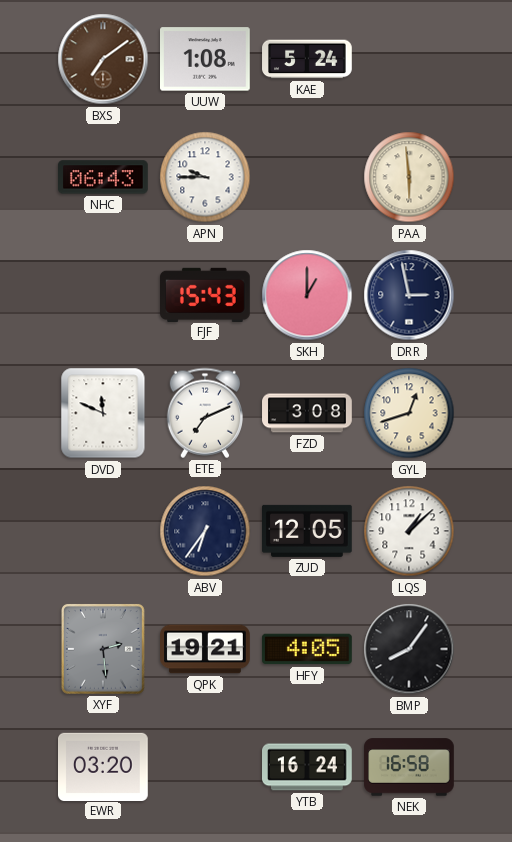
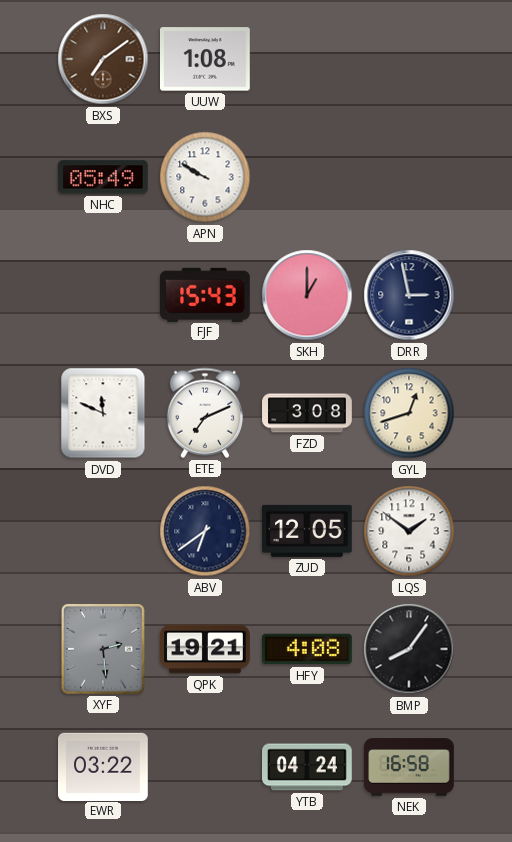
KAE: 5:24 -> none
NHC: 06:43 -> 05:49
APN: 9:45 -> 9:50
PAA: 5:59 -> none
ABV: 6:36 -> 6:39
LQS: 1:08 -> 1:51
HFY: 4:05 -> 4:08
EWR: 03:20 -> 03:22
YTB: 16:24 -> 04:24
